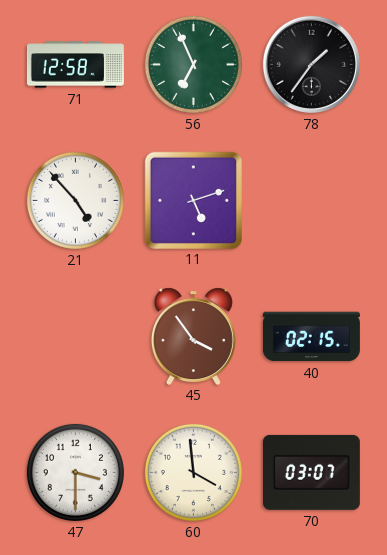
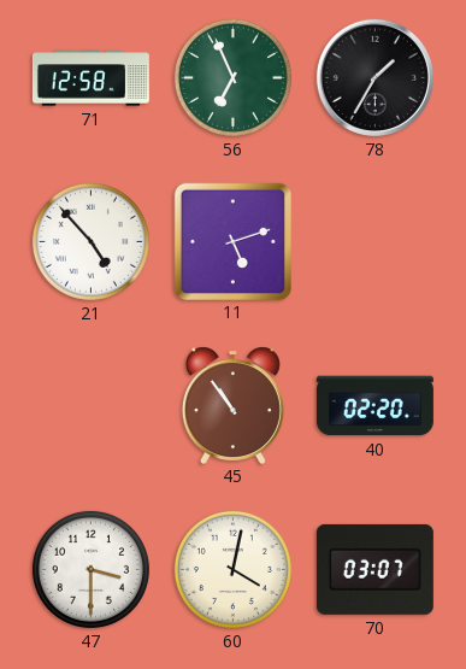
78: 1:36 -> 1:35
45: 3:54 -> 10:54
40: 02:15 -> 02:20
60: 3:59 -> 4:02
